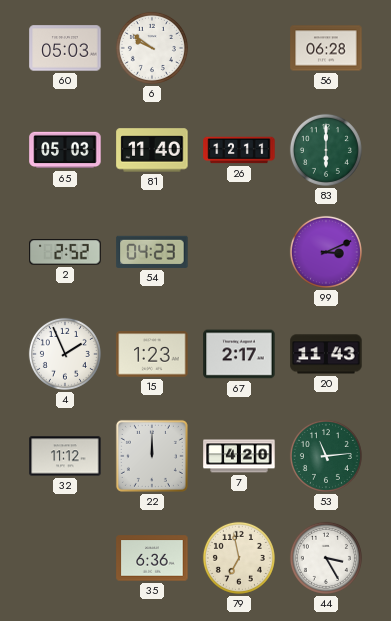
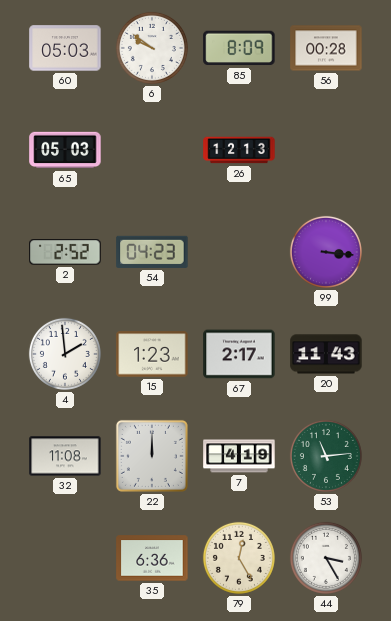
85: none -> 8:09
56: 06:28 -> 00:28
81: 11:40 -> none
26: 12:11 -> 12:13
83: 6:00 -> none
99: 3:11 -> 3:16
4: 1:56 -> 1:59
32: 11:12 -> 11:08
7: 4:20 -> 4:19
79: 6:58 -> 12:25
